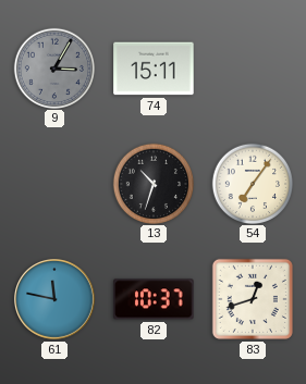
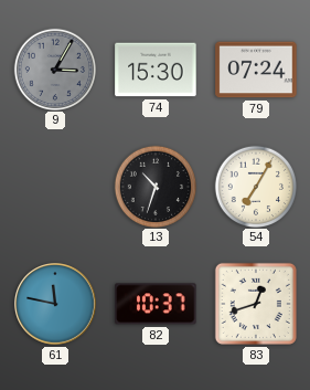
74: 15:11 -> 15:30
79: none -> 07:24
54: 7:06 -> 7:05
